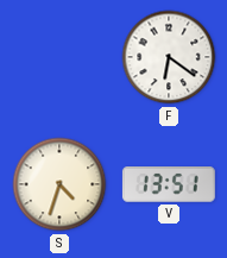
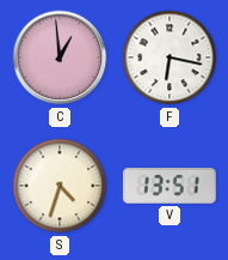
C: none -> 12:59
F: 6:21 -> 6:17
